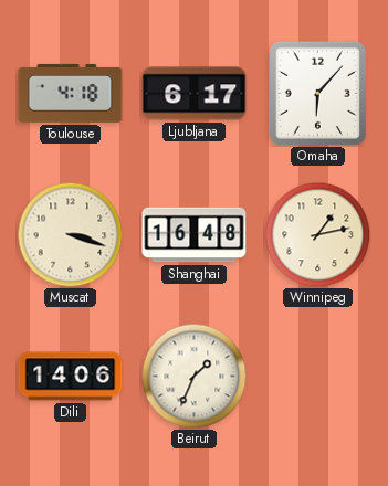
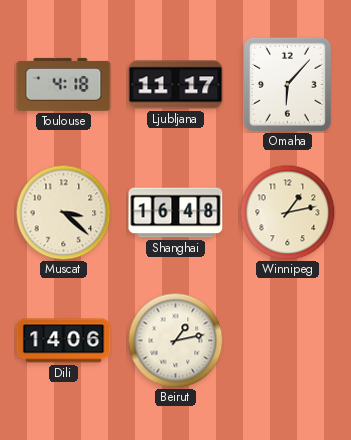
Ljubljana: 6:17 -> 11:17
Muscat: 3:18 -> 3:22
Beirut: 1:34 -> 1:13
